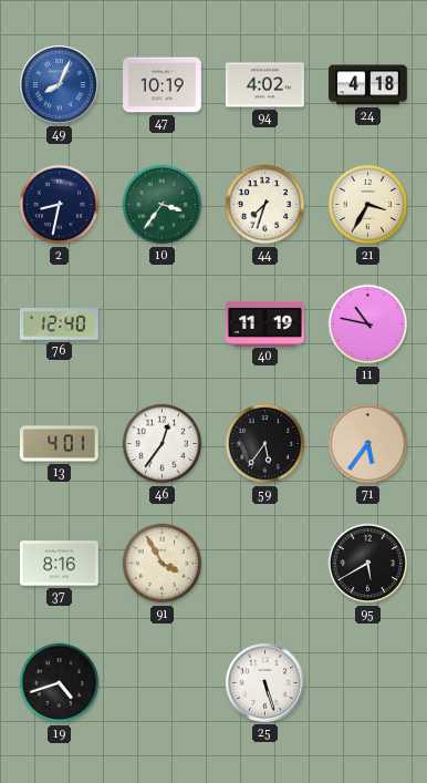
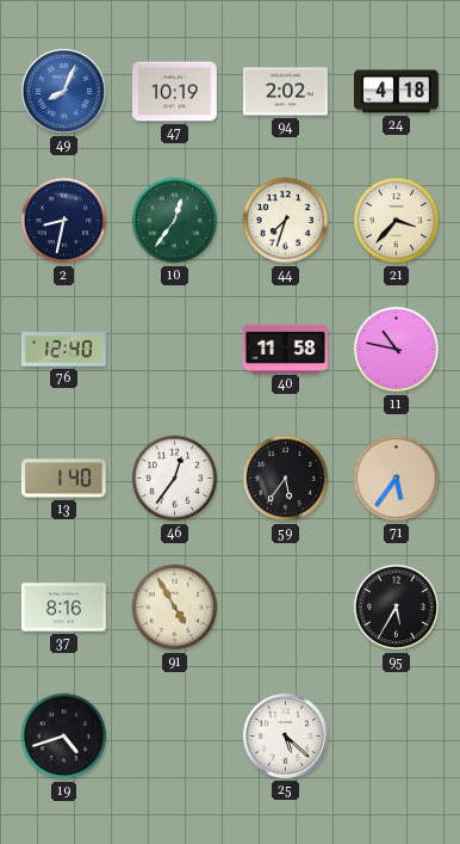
94: 4:02 -> 2:02
10: 3:36 -> 12:36
21: 3:35 -> 3:37
40: 11:19 -> 11:58
13: 4:01 -> 1:40
91: 3:55 -> 4:55
95: 5:40 -> 5:35
25: 5:27 -> 5:22
